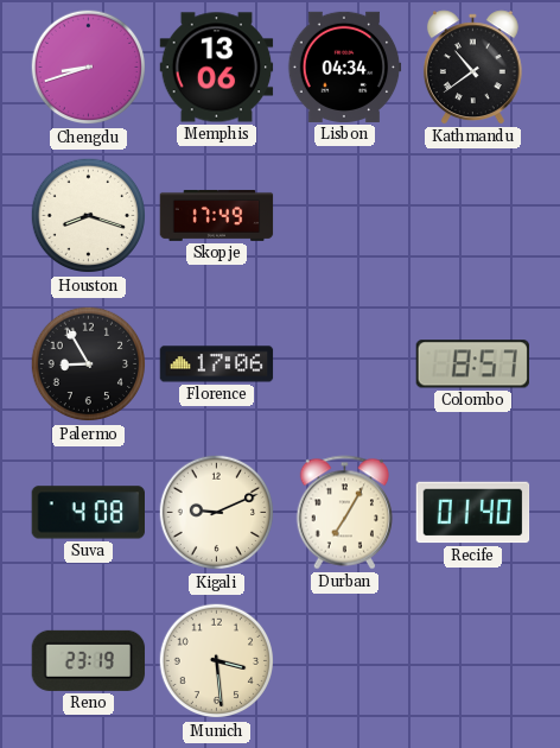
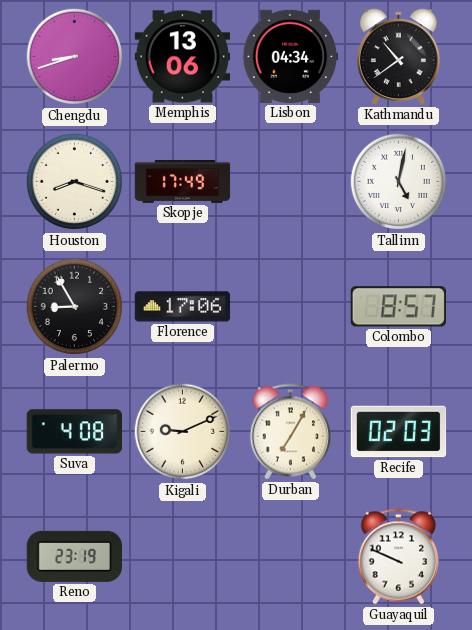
Tallinn: none -> 5:02
Recife: 01:40 -> 02:03
Munich: 3:29 -> none
Guayaquil: none -> 9:49
